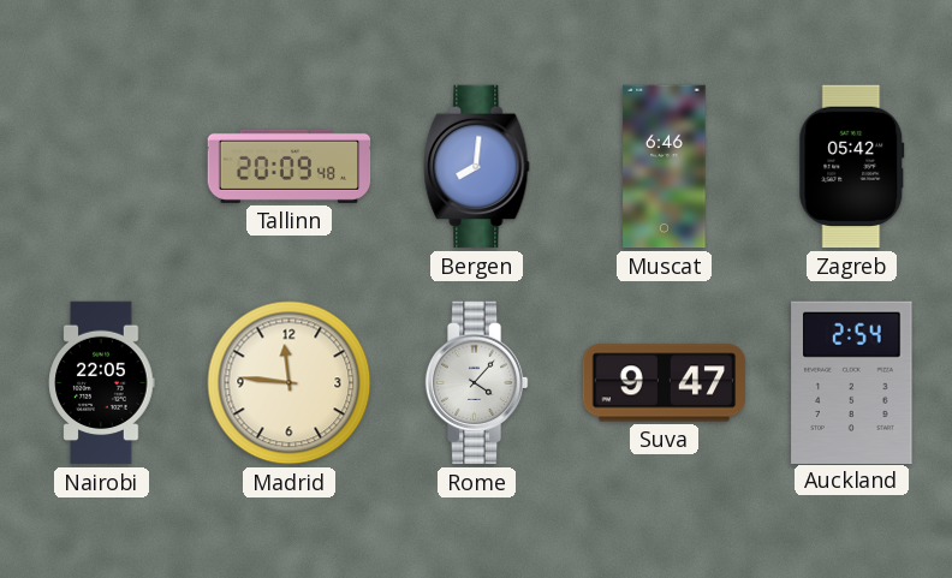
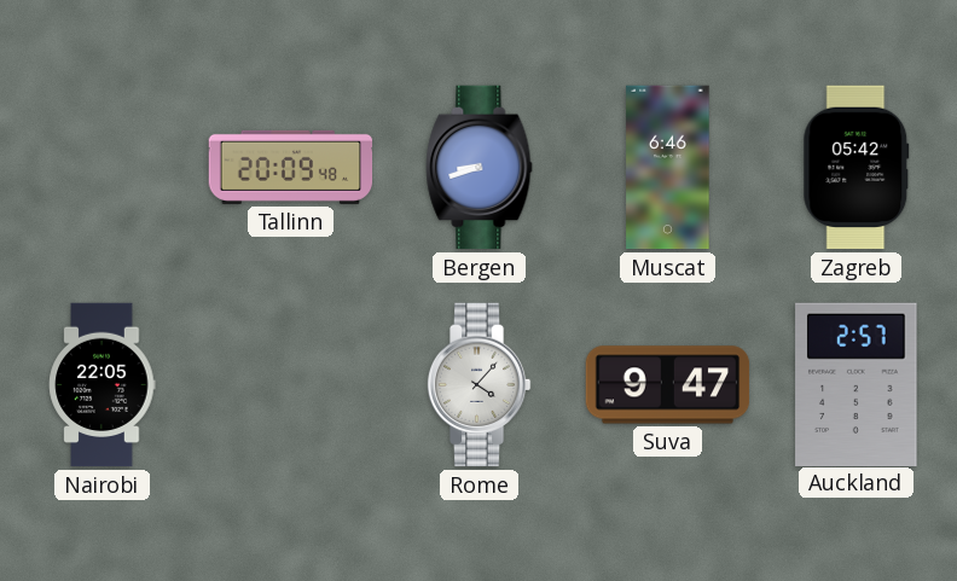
Bergen: 8:01 -> 8:42
Madrid: 11:46 -> none
Auckland: 2:54 -> 2:57
